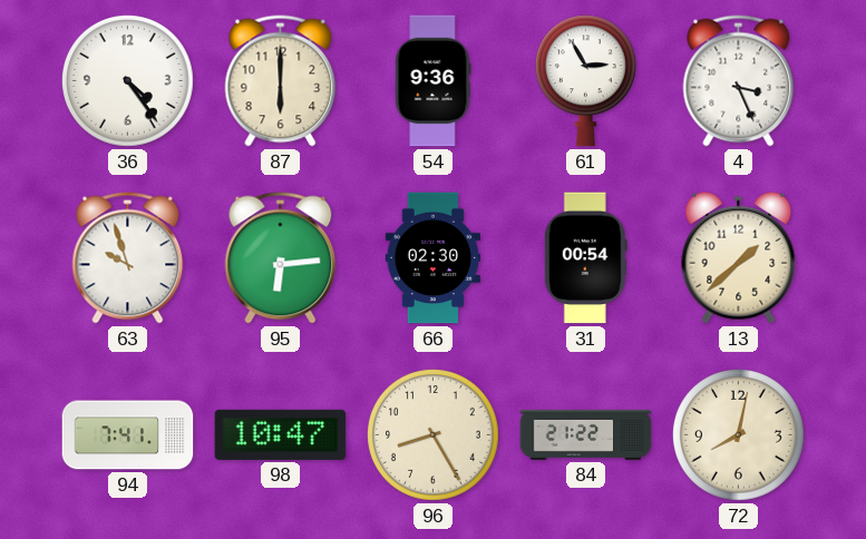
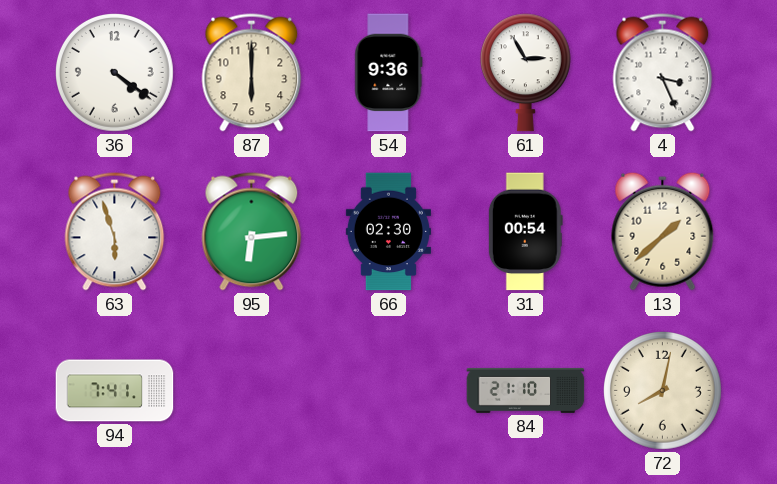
36: 4:24 -> 4:21
63: 9:57 -> 5:57
98: 10:47 -> none
96: 8:25 -> none
84: 21:22 -> 21:10
